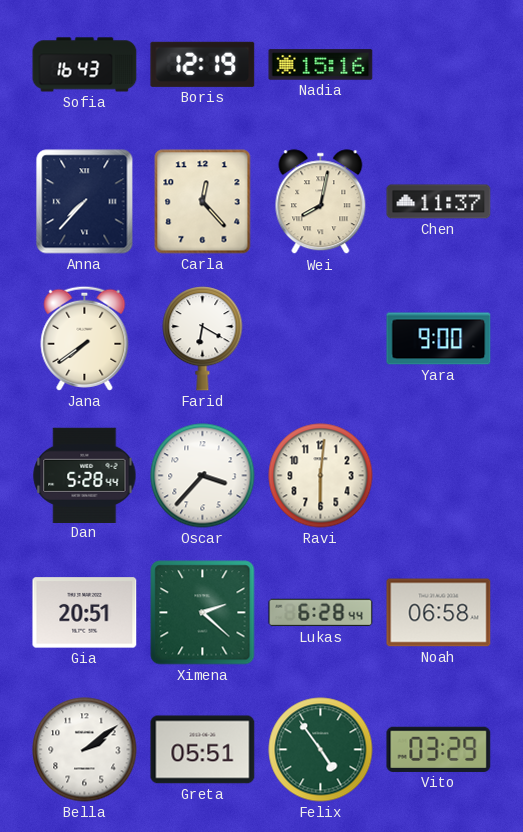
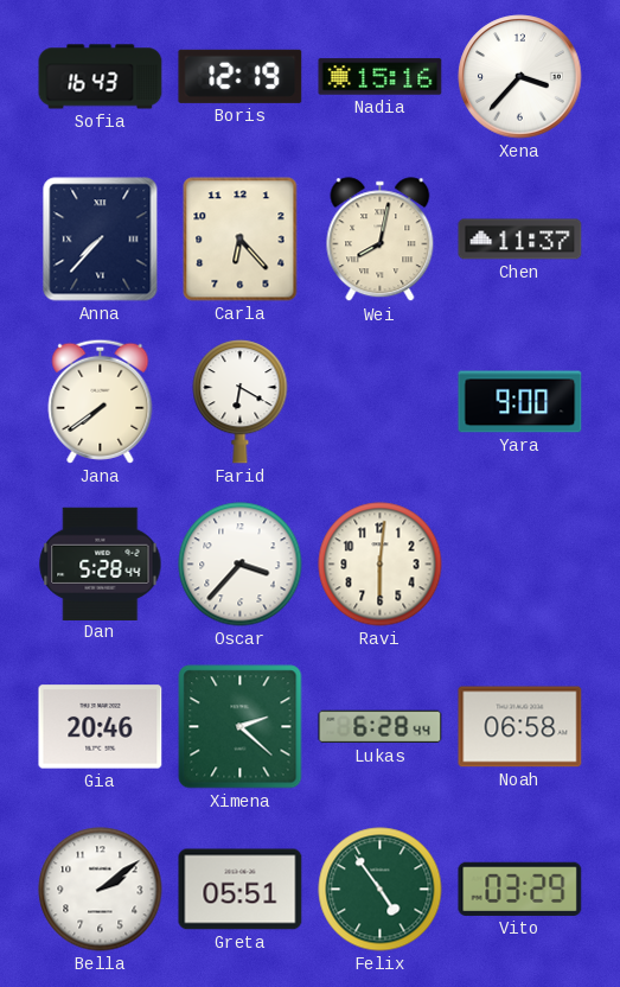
Xena: none -> 3:37
Carla: 12:23 -> 6:23
Gia: 20:51 -> 20:46
